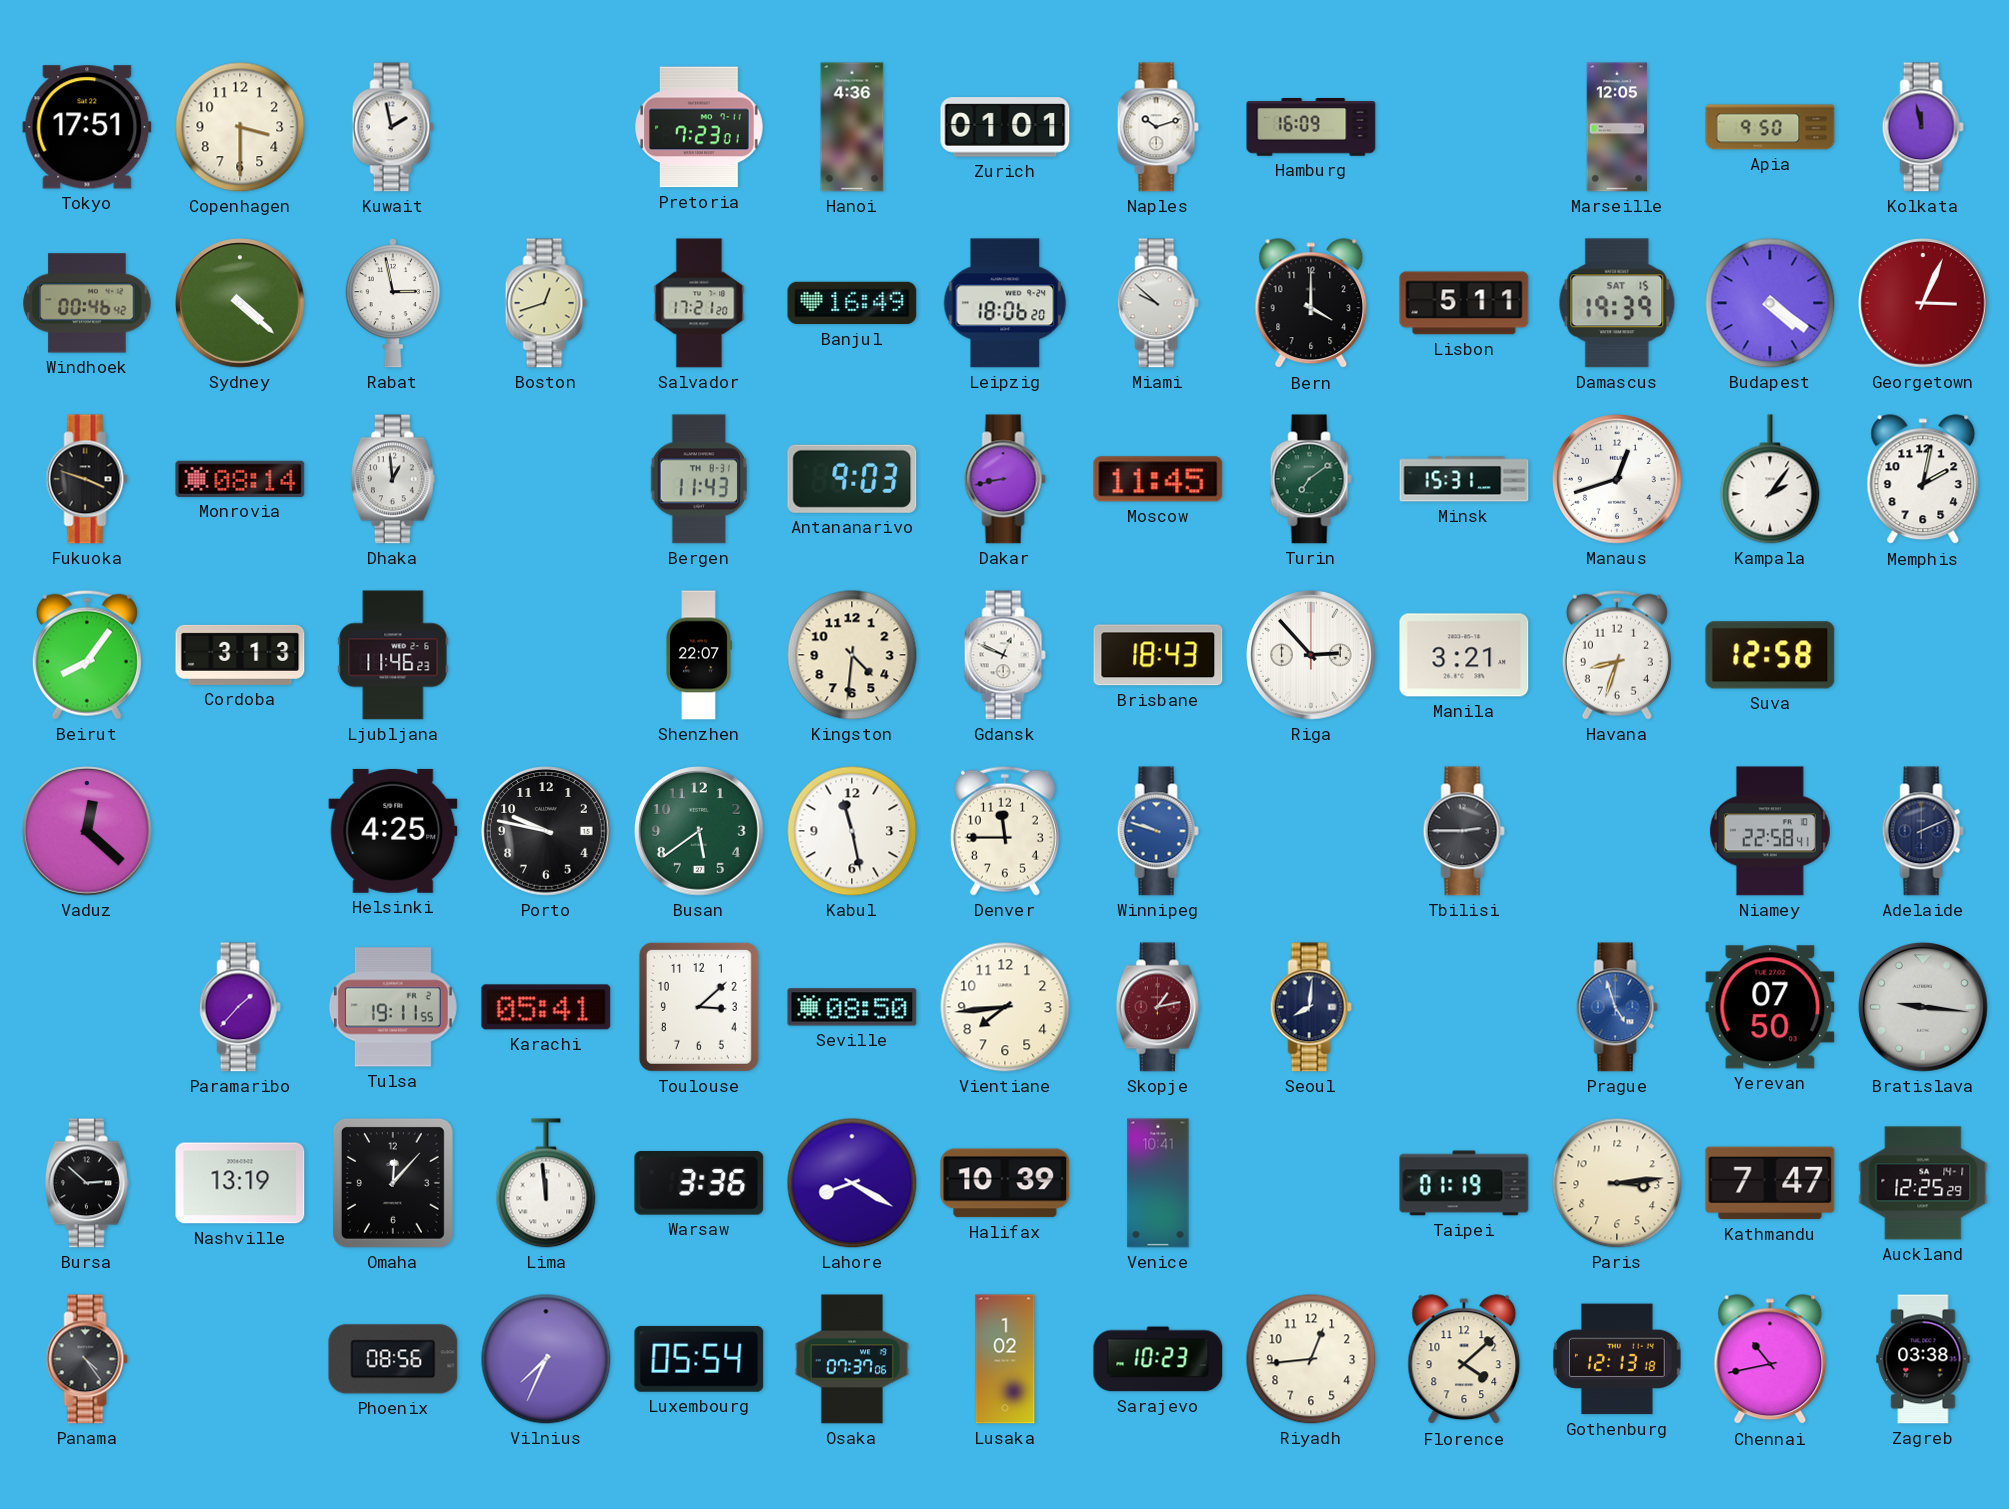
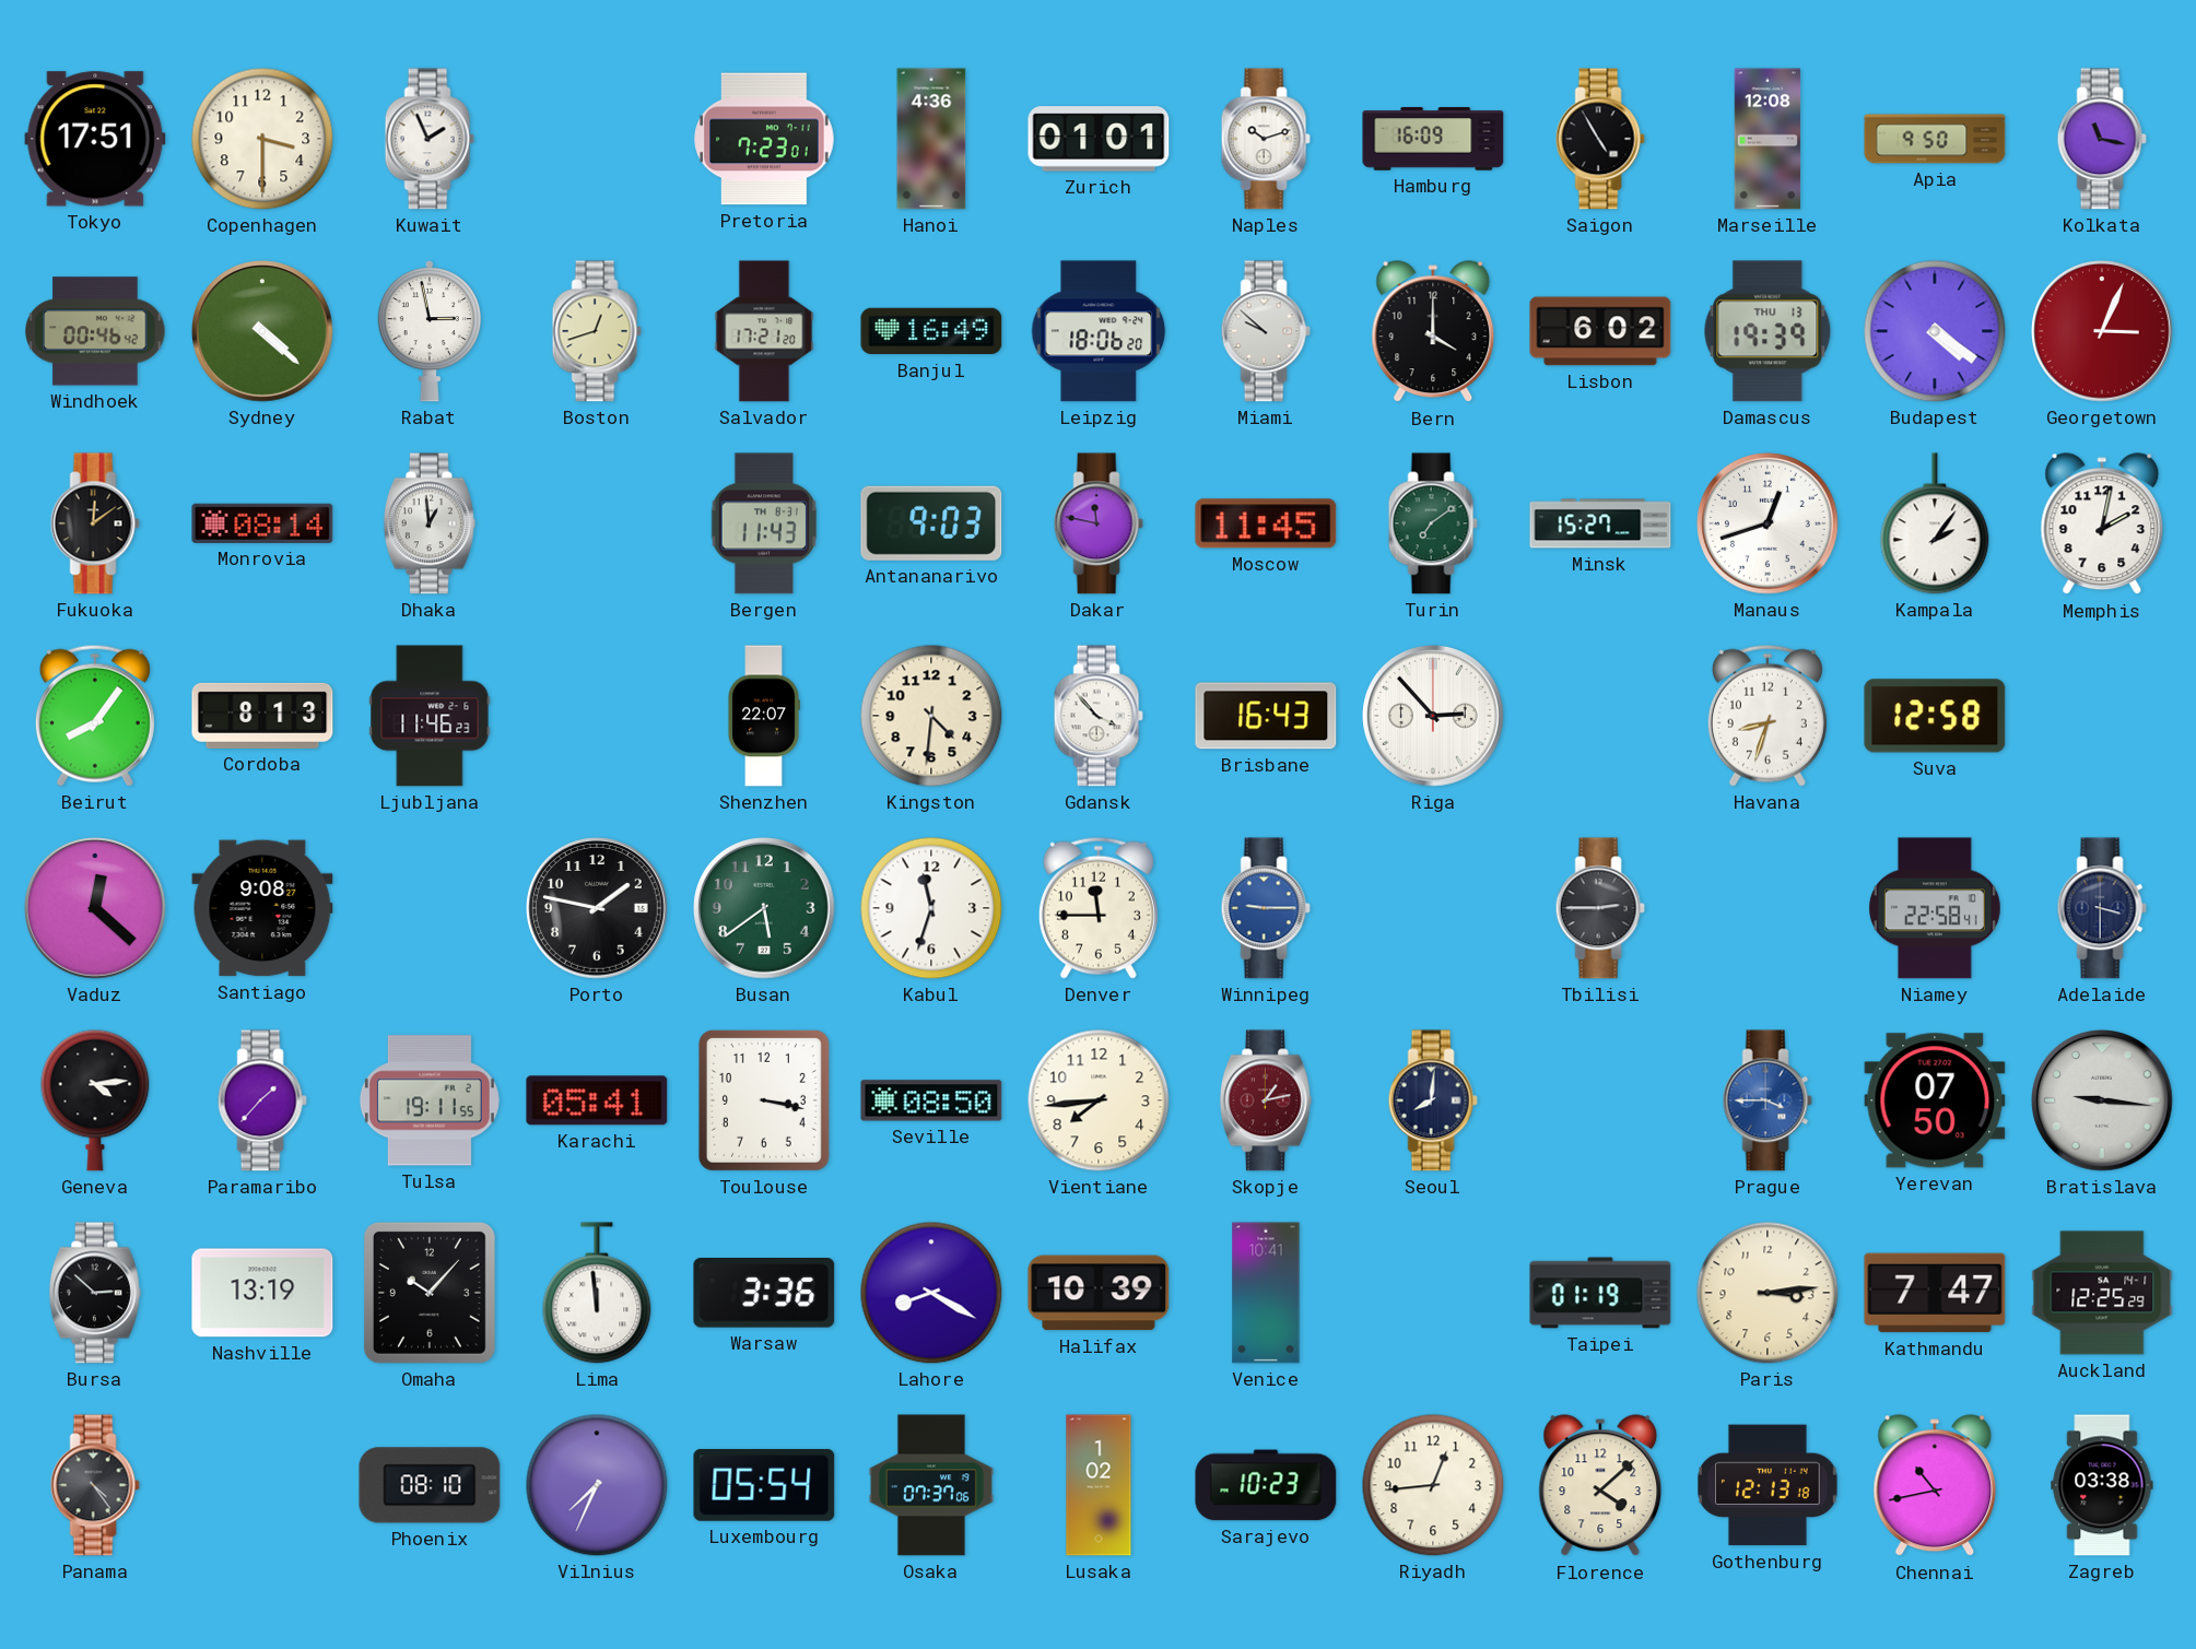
Kuwait: 1:58 -> 1:56
Saigon: none -> 4:55
Marseille: 12:05 -> 12:08
Kolkata: 11:58 -> 11:17
Lisbon: 5:11 -> 6:02
Damascus date: SAT 15 -> THU 13
Fukuoka: 3:48 -> 12:09
Dakar: 8:43 -> 11:47
Minsk: 15:31 -> 15:27
Cordoba: 3:13 -> 8:13
Gdansk: 12:49 -> 3:53
Brisbane: 18:43 -> 16:43
Manila: 3:21 -> none
Santiago: none -> 9:08
Helsinki: 4:25 -> none
Porto: 9:47 -> 1:47
Kabul: 11:28 -> 11:33
Winnipeg: 9:48 -> 9:15
Adelaide: 2:11 -> 3:30
Geneva: none -> 4:14
Toulouse: 3:08 -> 3:17
Prague: 4:57 -> 3:45
Omaha: 12:07 -> 10:07
Phoenix: 08:56 -> 08:10
